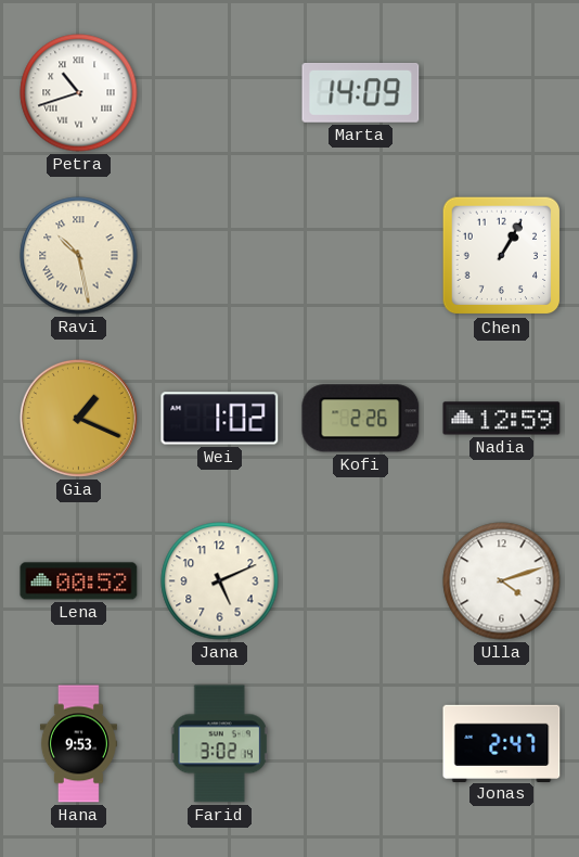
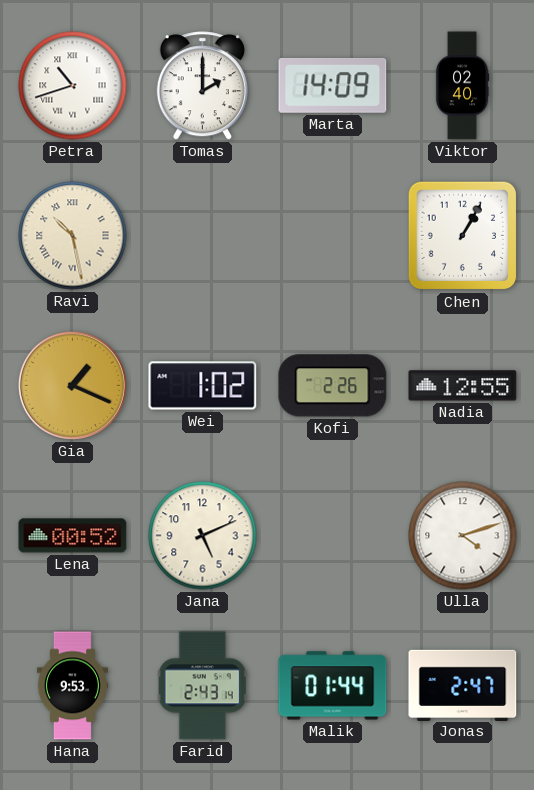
Tomas: none -> 2:00
Viktor: none -> 02:40
Nadia: 12:59 -> 12:55
Farid: 3:02 -> 2:43
Malik: none -> 01:44
